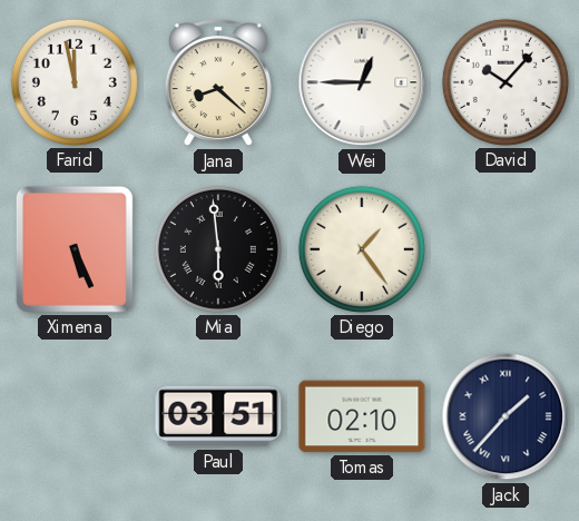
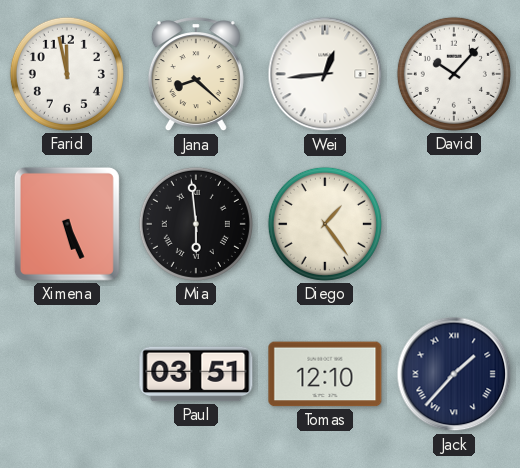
Wei: 12:45 -> 12:44
Tomas: 02:10 -> 12:10
